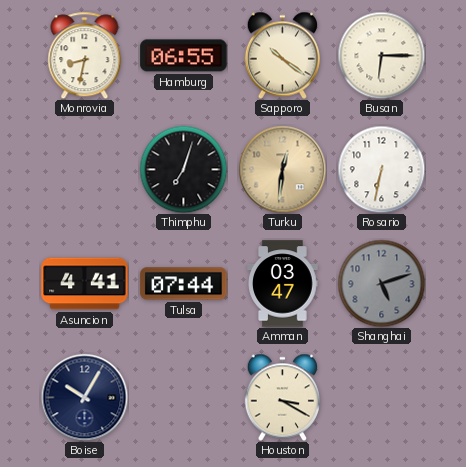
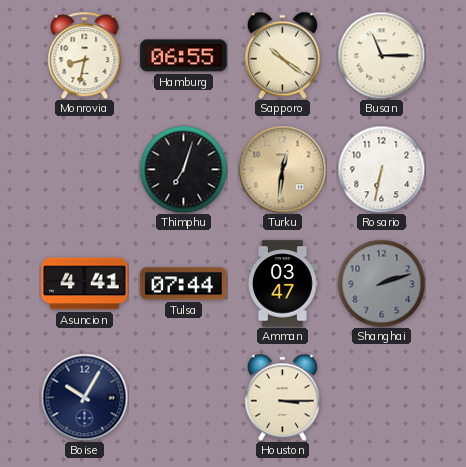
Busan: 6:15 -> 11:15
Shanghai: 5:12 -> 2:12
Houston: 3:20 -> 3:15
